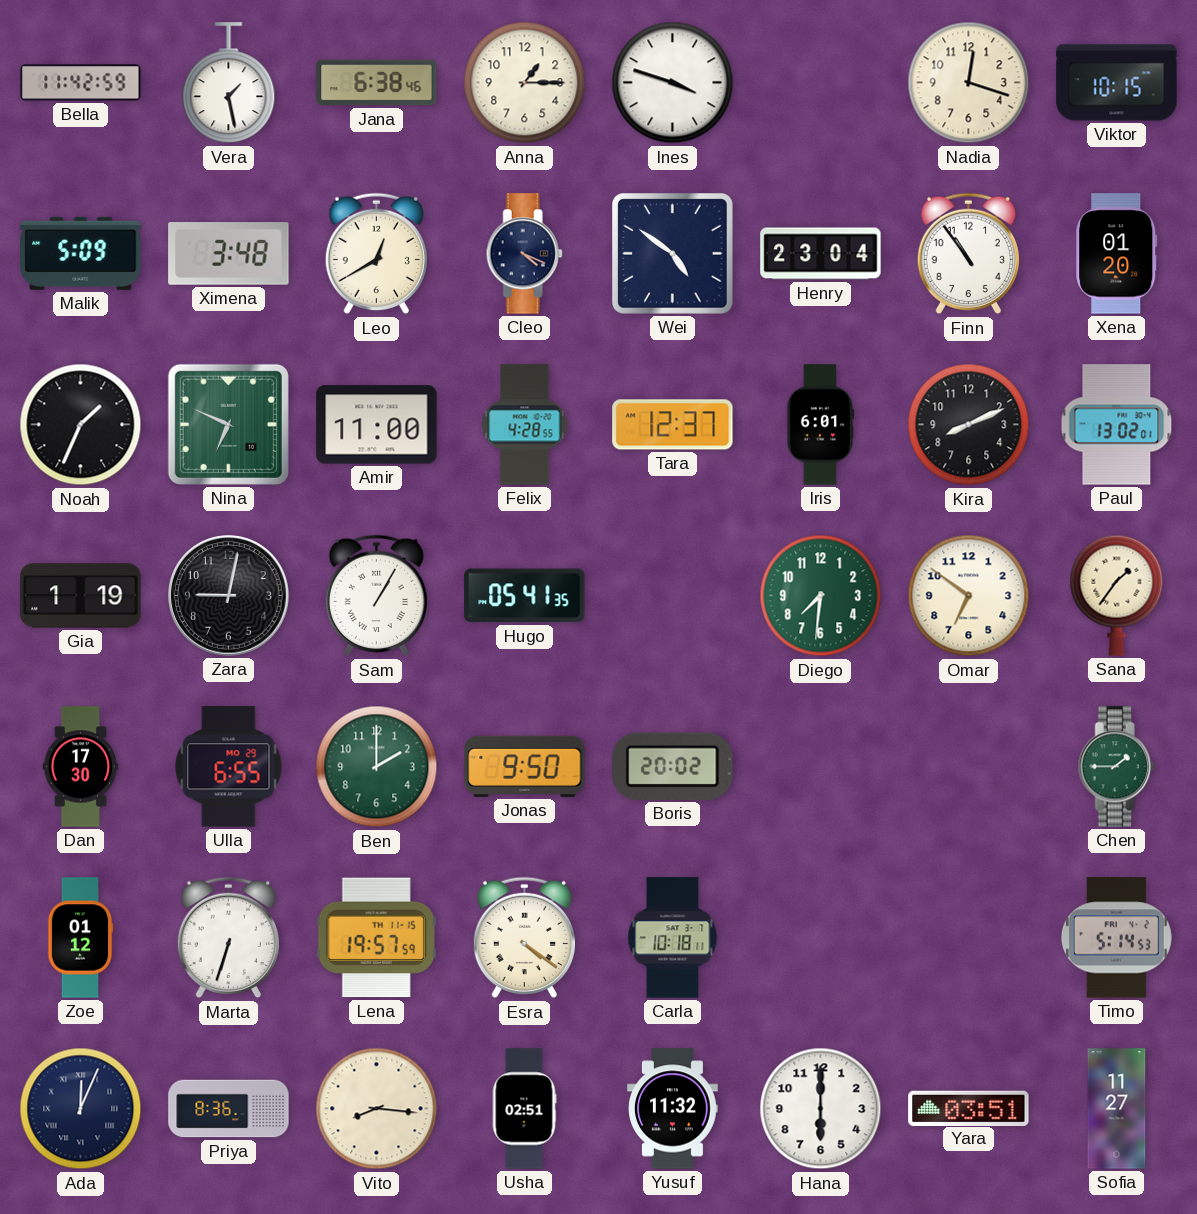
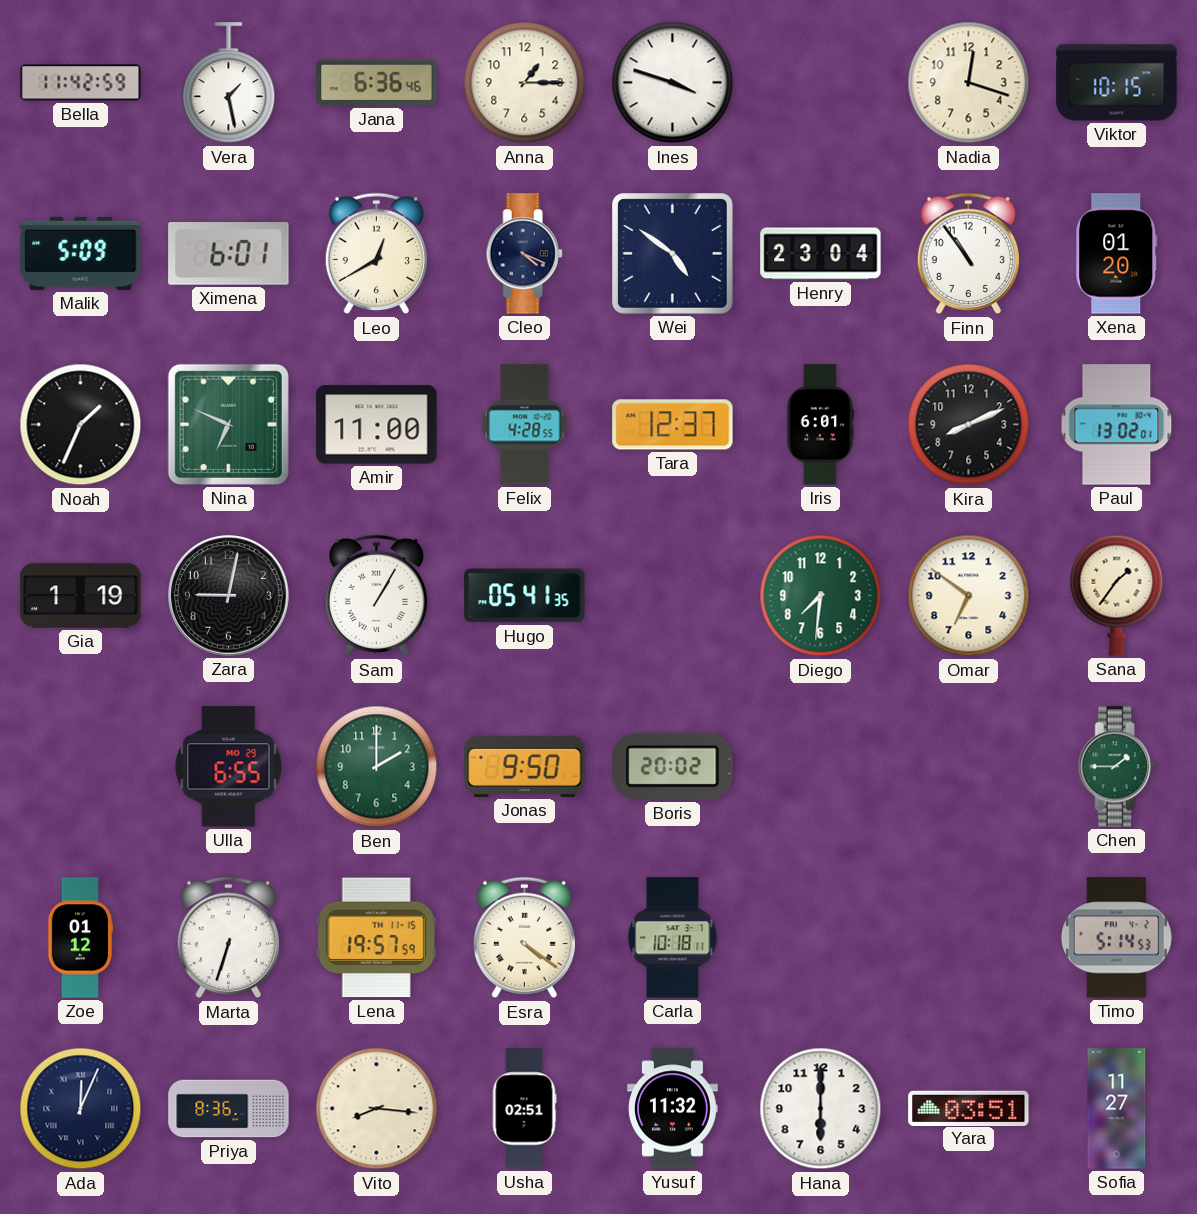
Jana: 6:38 -> 6:36
Ximena: 3:48 -> 6:01
Dan: 17:30 -> none
